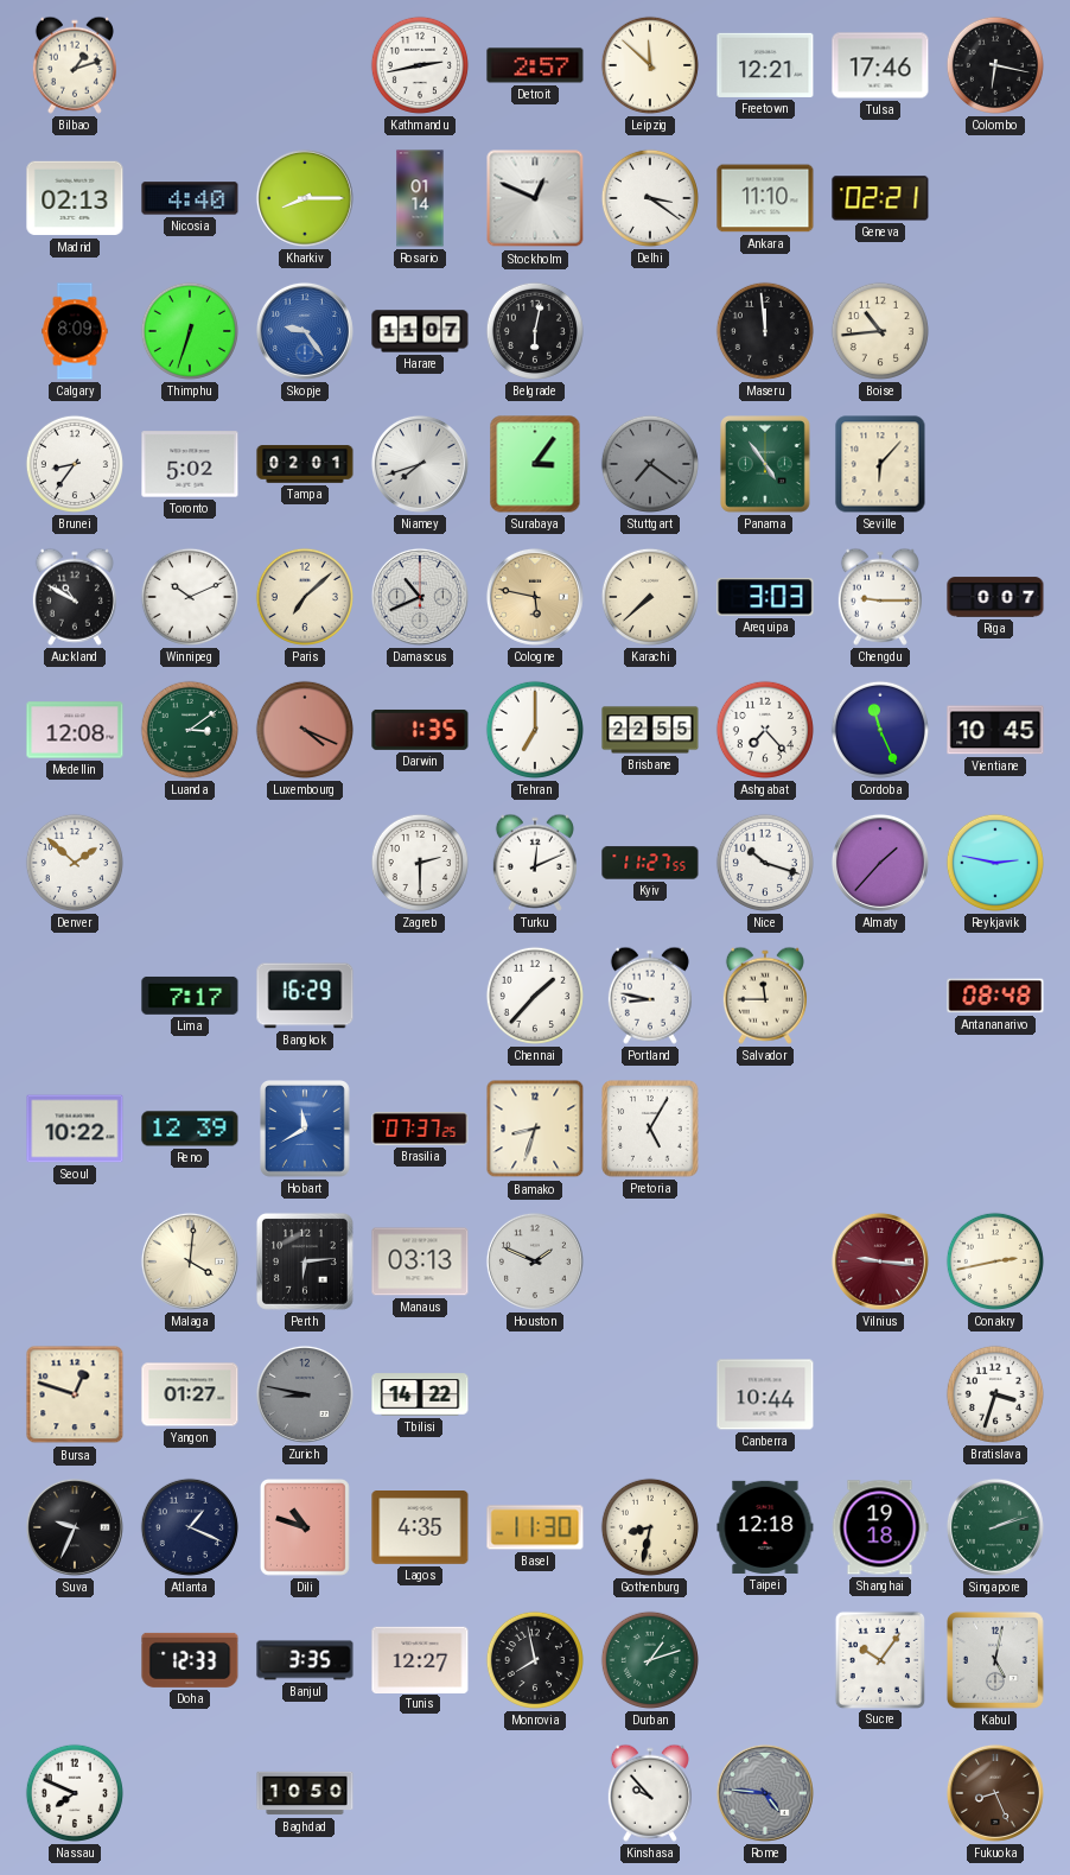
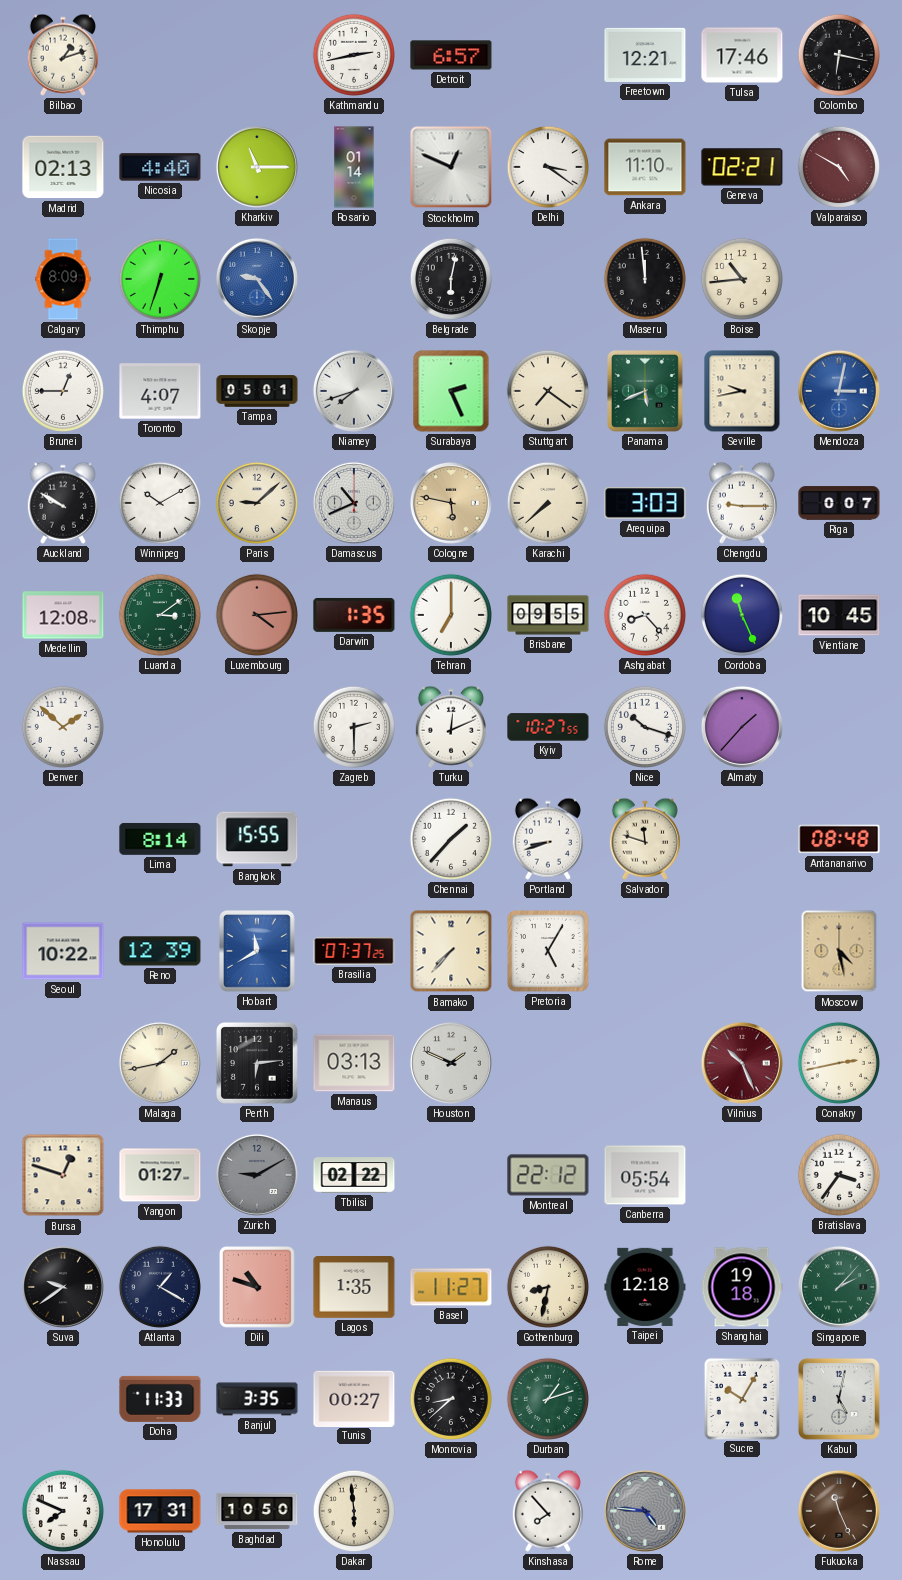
Detroit: 2:57 -> 6:57
Leipzig: 11:52 -> none
Kharkiv: 8:15 -> 11:15
Valparaiso: none -> 4:50
Harare: 11:07 -> none
Brunei: 8:36 -> 12:45
Toronto: 5:02 -> 4:07
Tampa: 02:01 -> 05:01
Surabaya: 3:06 -> 2:26
Stuttgart dial: grey -> cream
Panama: 4:54 -> 5:41
Seville: 6:07 -> 9:43
Mendoza: none -> 3:02
Auckland: 10:50 -> 9:50
Winnipeg: 10:11 -> 10:10
Paris: 7:08 -> 9:08
Luxembourg: 4:19 -> 4:14
Brisbane: 22:55 -> 09:55
Ashgabat: 7:23 -> 8:23
Kyiv: 11:27 -> 10:27
Reykjavik: 2:47 -> none
Lima: 7:17 -> 8:14
Bangkok: 16:29 -> 15:55
Portland: 8:47 -> 8:42
Salvador: 11:45 -> 11:48
Bamako: 8:33 -> 7:37
Moscow: none -> 4:28
Malaga: 4:01 -> 1:43
Vilnius: 9:16 -> 10:26
Zurich: 8:47 -> 9:10
Tbilisi: 14:22 -> 02:22
Montreal: none -> 22:12
Canberra: 10:44 -> 05:54
Bratislava: 3:33 -> 3:36
Suva: 9:34 -> 9:39
Atlanta: 1:19 -> 1:20
Lagos: 4:35 -> 1:35
Basel: 11:30 -> 11:27
Singapore: 2:12 -> 2:07
Doha: 12:33 -> 11:33
Tunis: 12:27 -> 00:27
Monrovia: 7:58 -> 8:38
Sucre: 10:06 -> 10:05
Honolulu: none -> 17:31
Dakar: none -> 5:59
Kinshasa: 9:53 -> 7:53
Fukuoka: 8:26 -> 11:26
